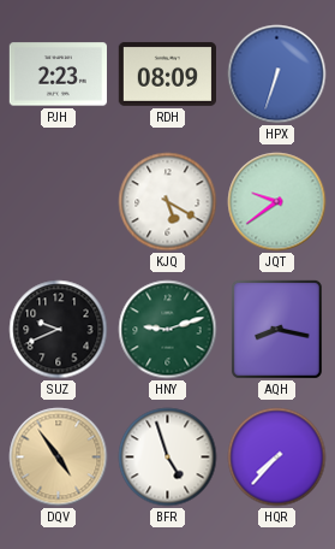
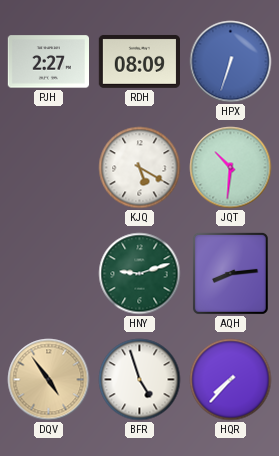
PJH: 2:23 -> 2:27
JQT: 9:39 -> 10:31
SUZ: 9:41 -> none
AQH: 8:17 -> 8:14
